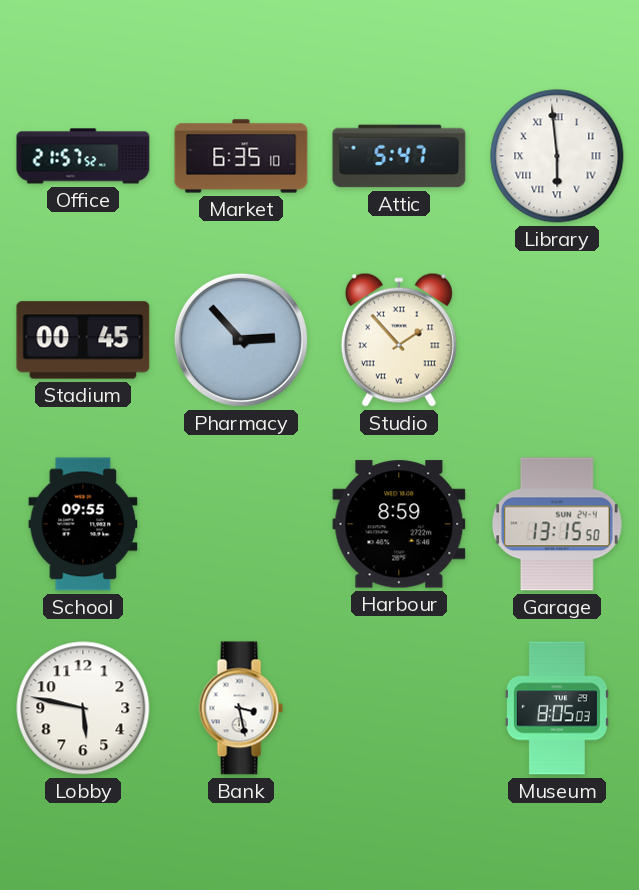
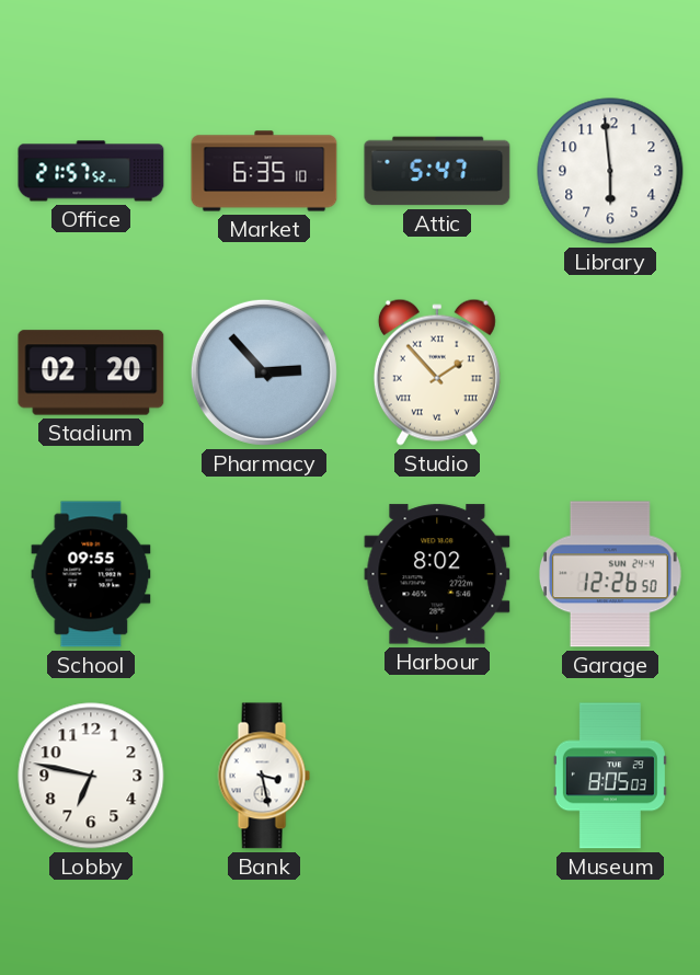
Library numerals: Roman -> Arabic
Stadium: 00:45 -> 02:20
Harbour: 8:59 -> 8:02
Garage: 13:15 -> 12:26
Lobby: 5:47 -> 6:47
